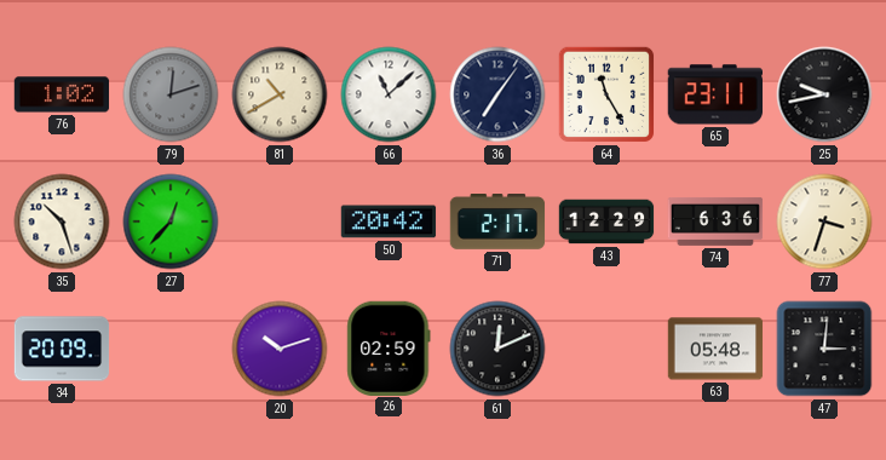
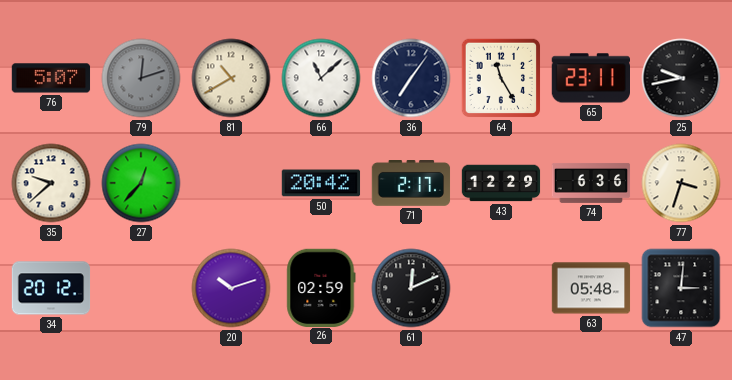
76: 1:02 -> 5:07
35: 10:27 -> 9:38
34: 20:09 -> 20:12
